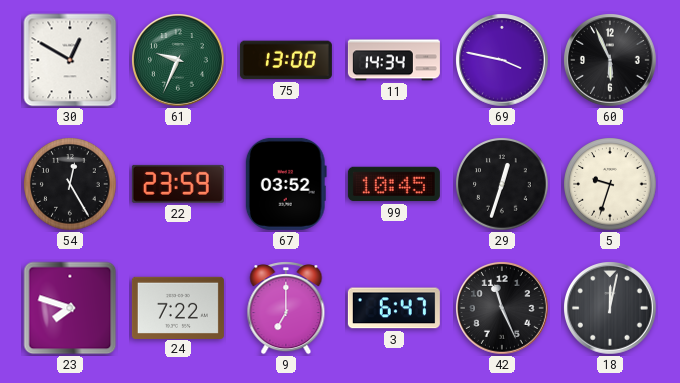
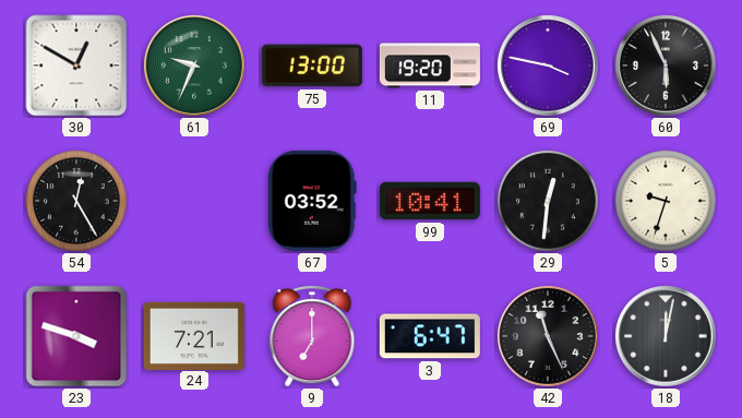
11: 14:34 -> 19:20
22: 23:59 -> none
99: 10:45 -> 10:41
29: 12:33 -> 12:31
23: 7:48 -> 3:48
24: 7:22 -> 7:21
